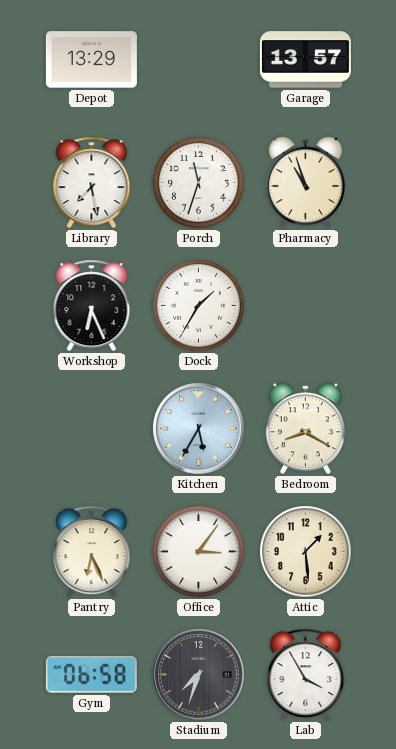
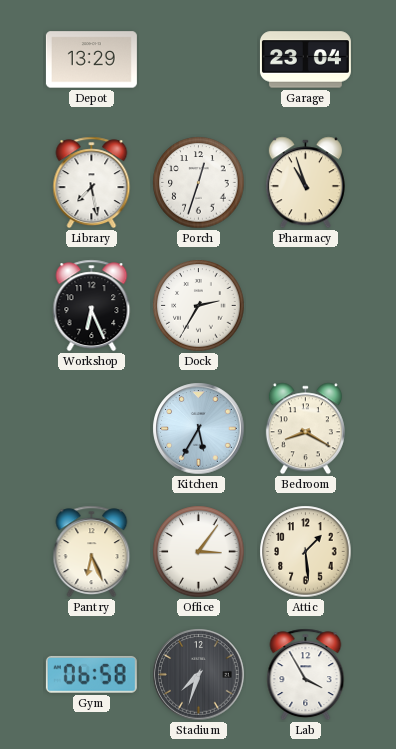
Garage: 13:57 -> 23:04
Porch: 11:33 -> 12:33
Dock: 1:35 -> 2:35
